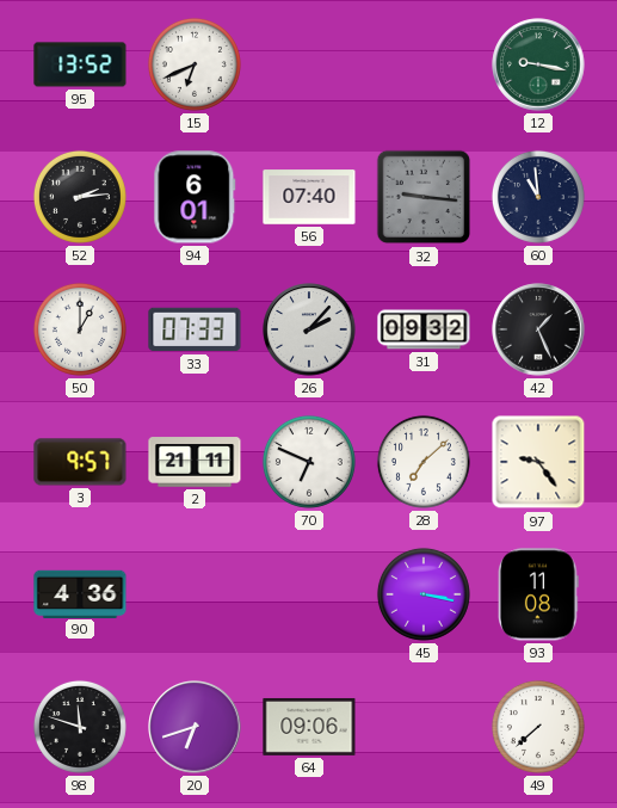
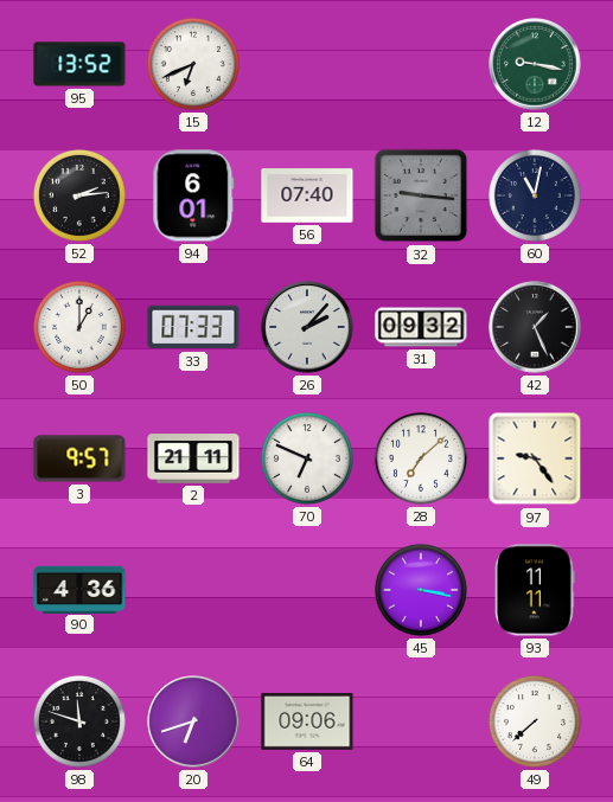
60: 10:59 -> 11:02
93: 11:08 -> 11:11
